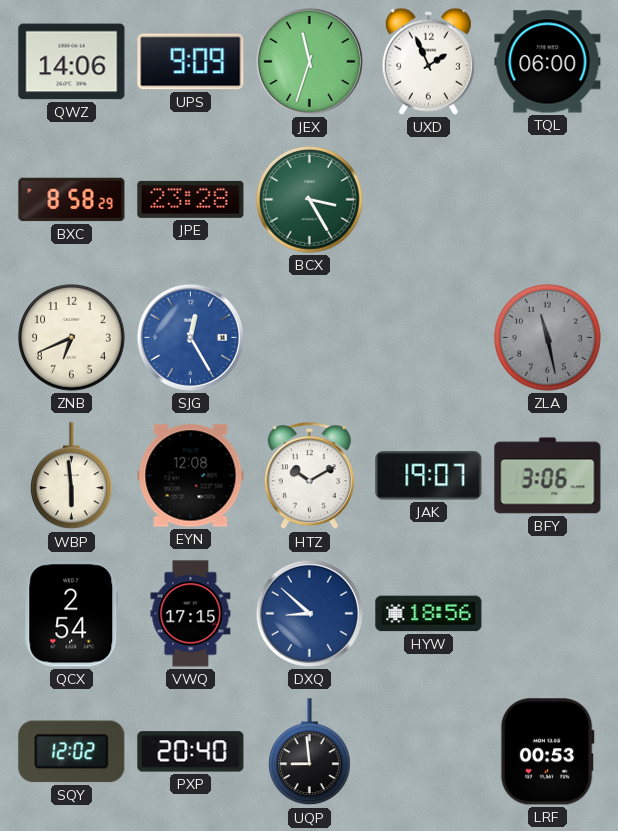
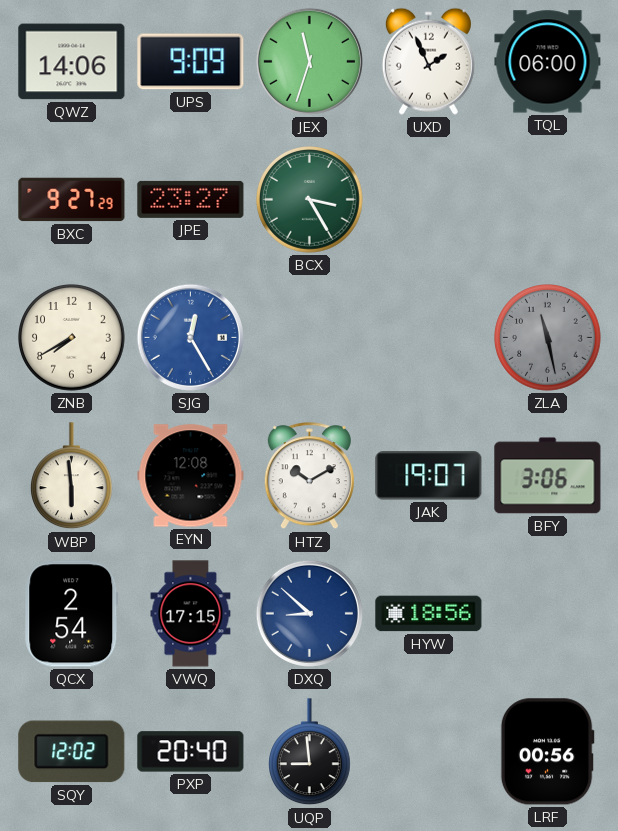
BXC: 8:58 -> 9:27
JPE: 23:28 -> 23:27
ZNB: 6:41 -> 7:40
LRF: 00:53 -> 00:56
